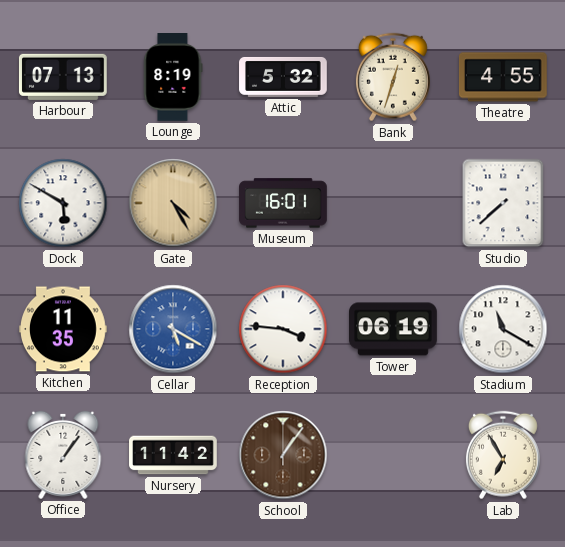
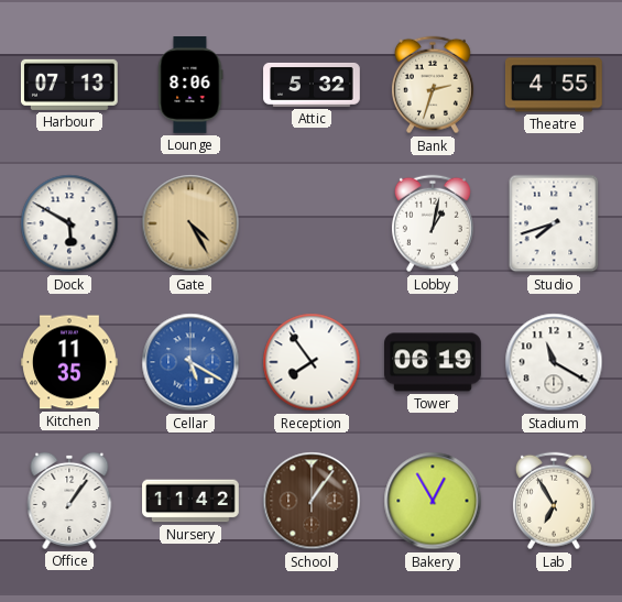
Lounge: 8:19 -> 8:06
Bank: 12:33 -> 2:33
Museum: 16:01 -> none
Lobby: none -> 1:02
Studio: 7:38 -> 7:42
Reception: 3:46 -> 7:54
Bakery: none -> 12:55
